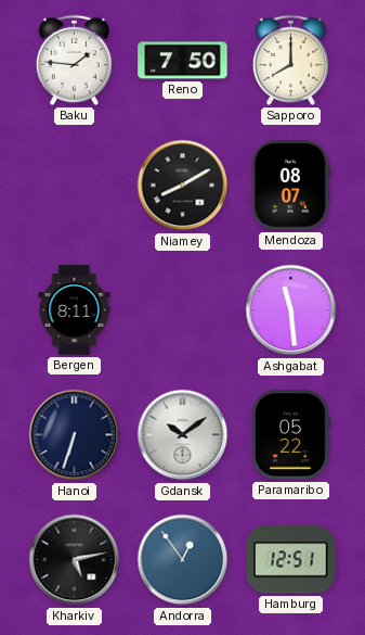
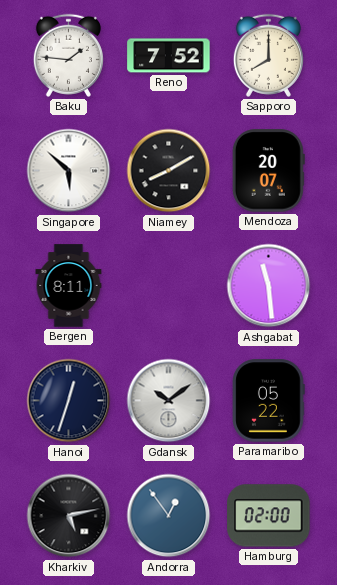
Reno: 7:50 -> 7:52
Singapore: none -> 5:52
Mendoza: 08:07 -> 20:07
Hanoi: 6:33 -> 12:33
Hamburg: 12:51 -> 02:00
